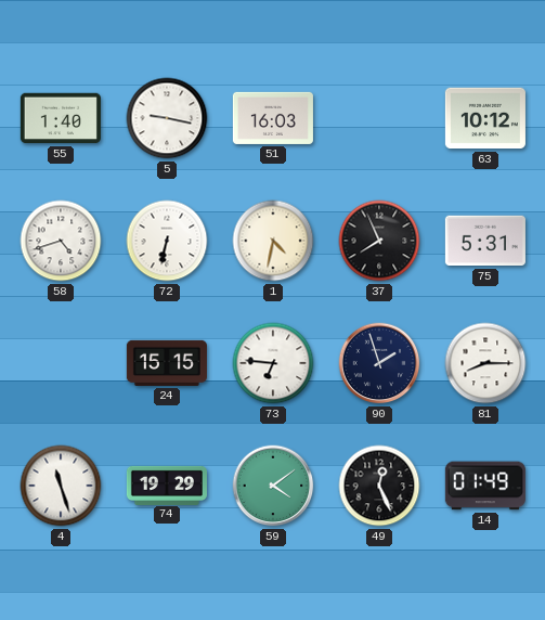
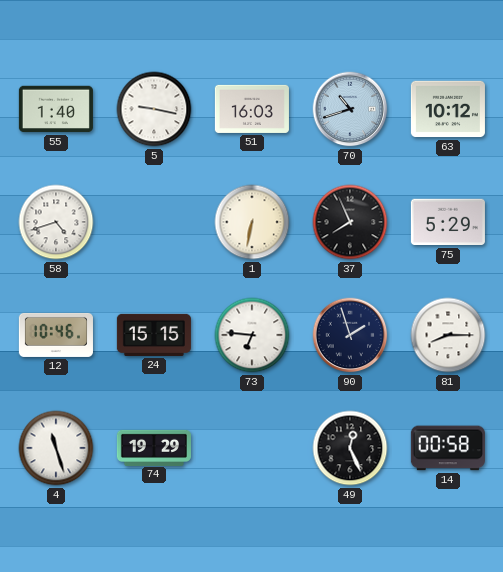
70: none -> 10:42
72: 6:32 -> none
1: 4:32 -> 6:32
75: 5:31 -> 5:29
12: none -> 10:46
59: 4:09 -> none
14: 01:49 -> 00:58
